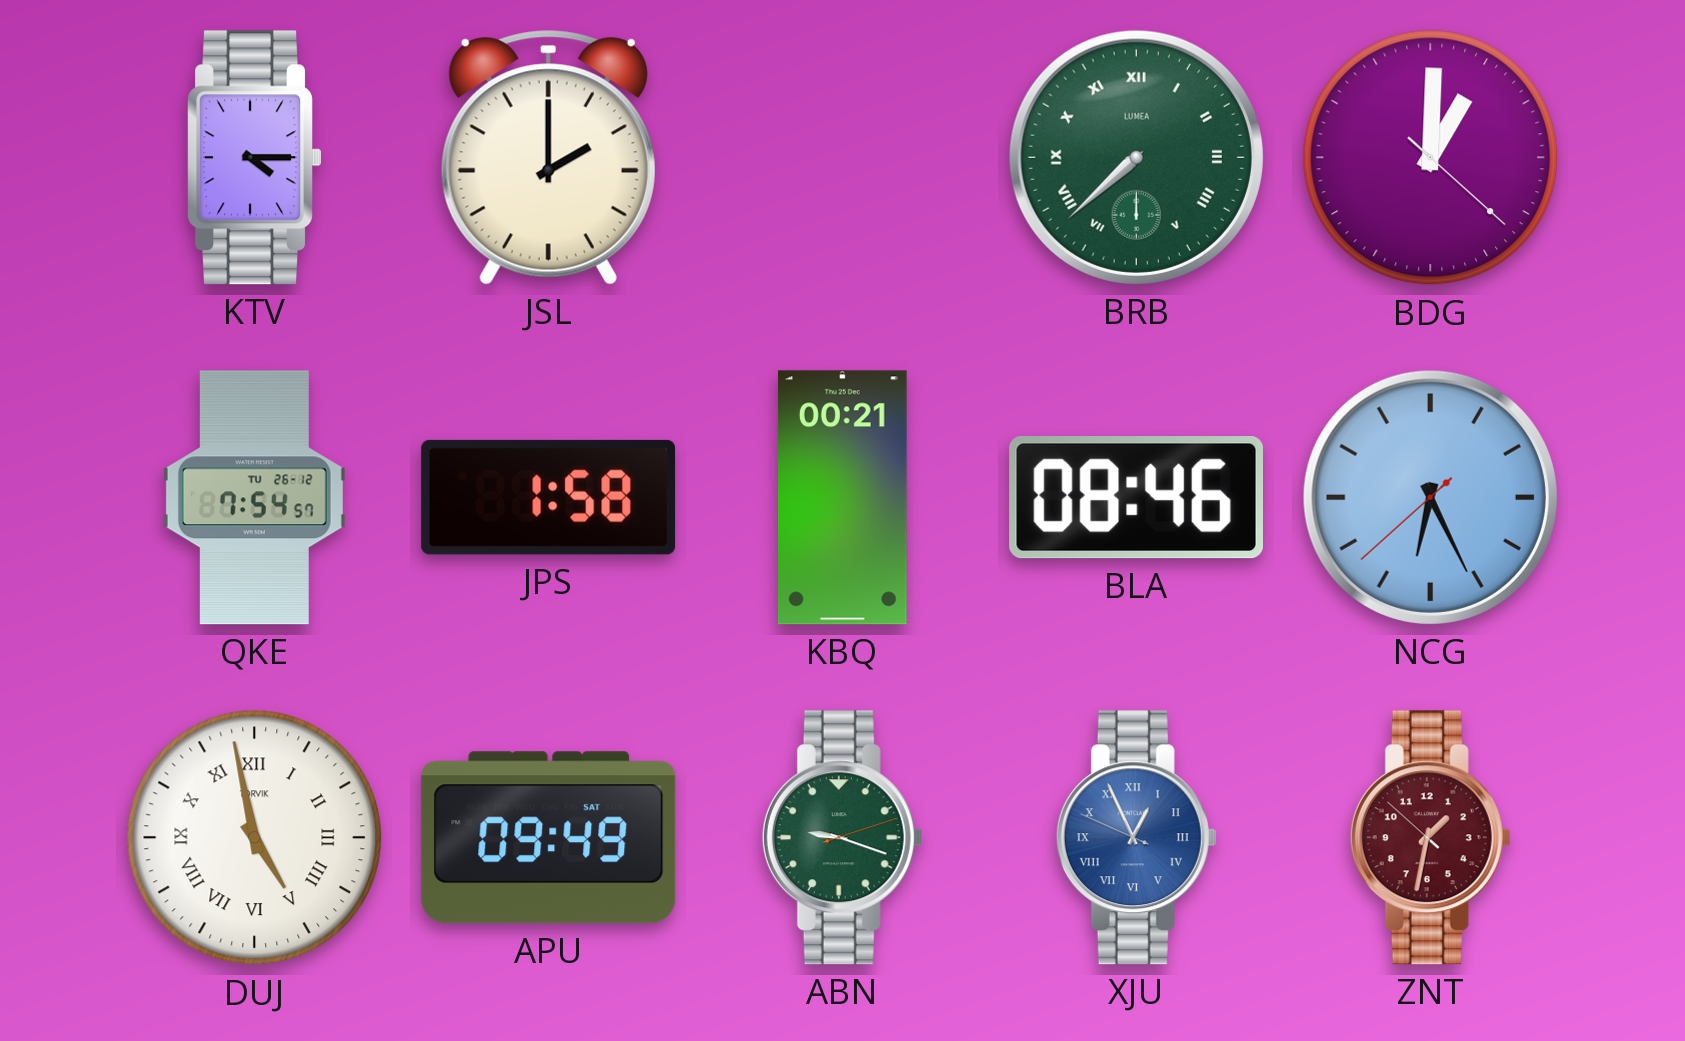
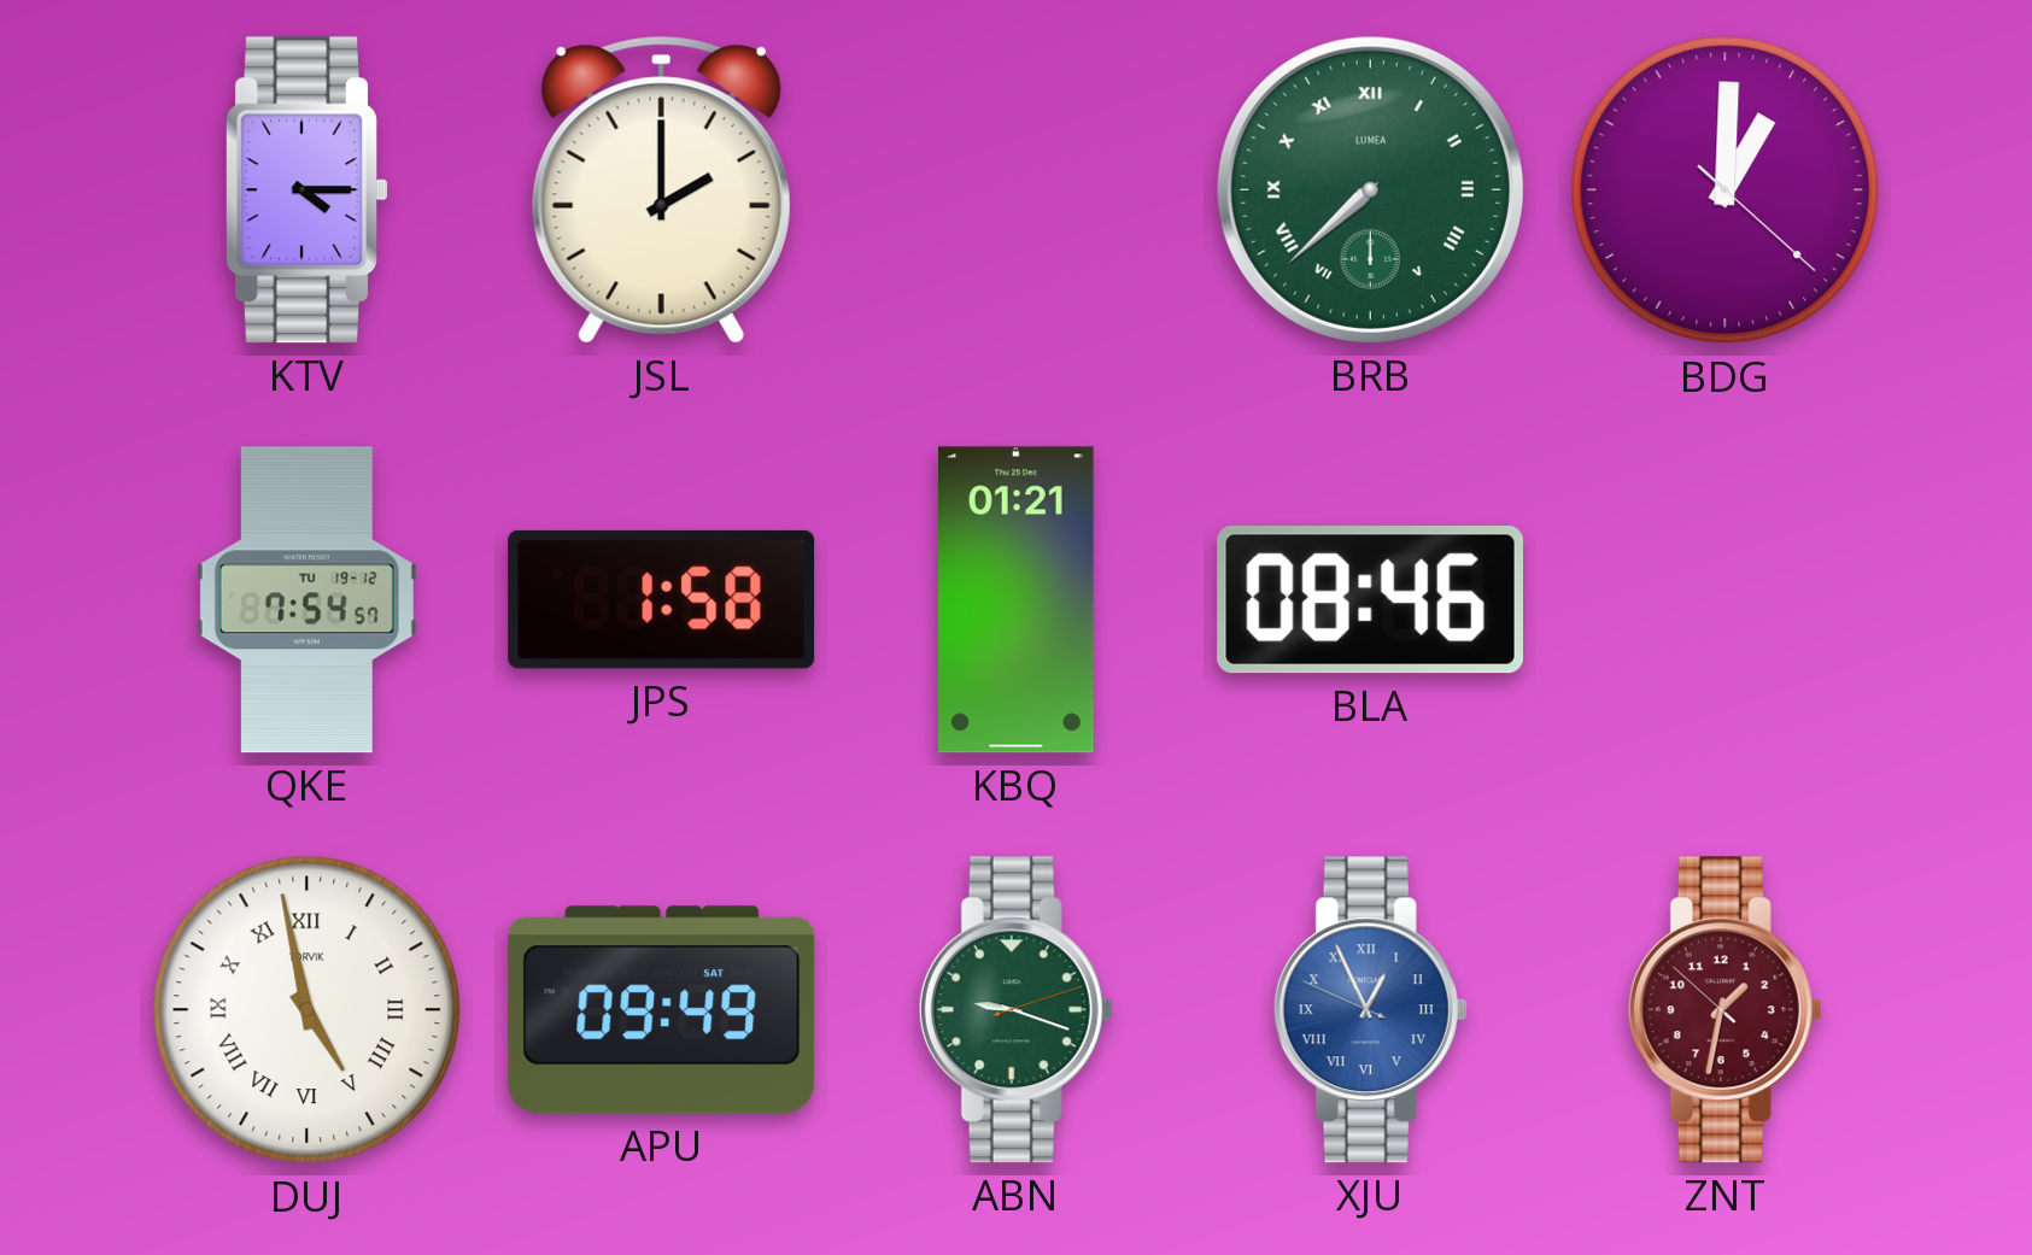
QKE date: TU 26-12 -> TU 19-12
KBQ: 00:21 -> 01:21
NCG: 6:25 -> none
